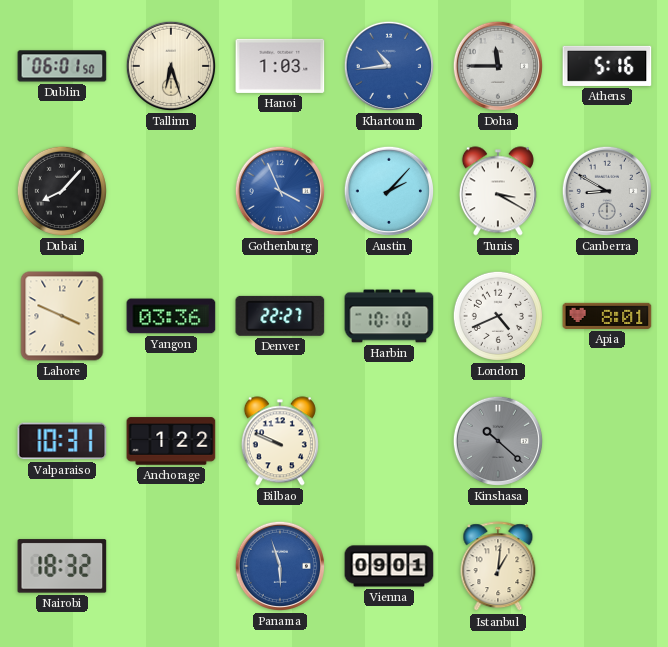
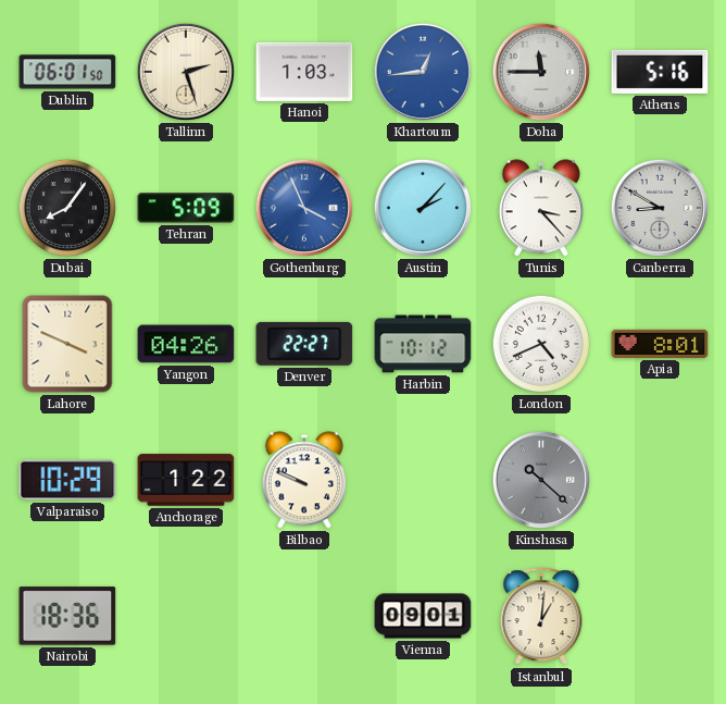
Tallinn: 6:27 -> 2:27
Khartoum: 10:44 -> 12:44
Dubai: 8:07 -> 8:06
Tehran: none -> 5:09
Tunis: 3:20 -> 3:23
Yangon: 03:36 -> 04:26
Harbin: 10:10 -> 10:12
Valparaiso: 10:31 -> 10:29
Nairobi: 18:32 -> 18:36
Panama: 5:57 -> none
